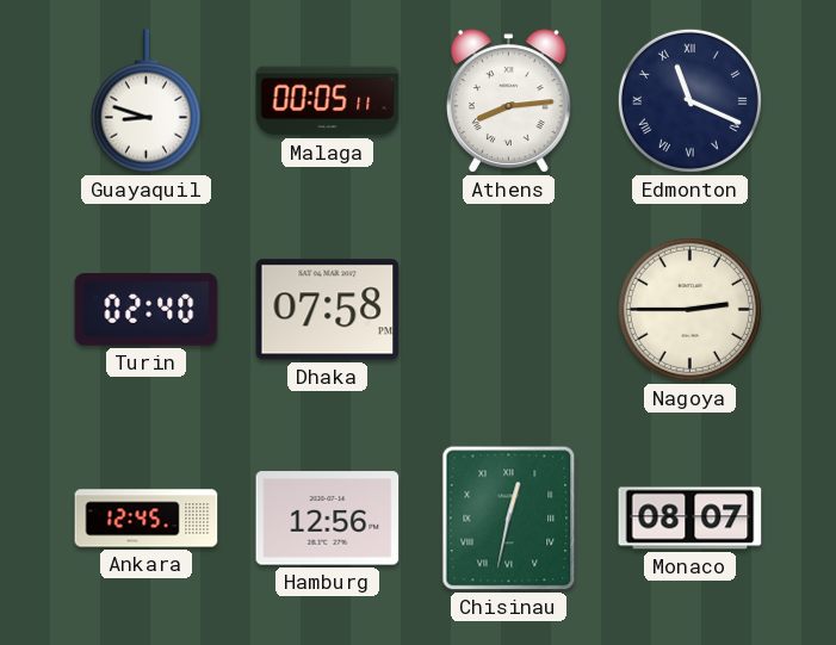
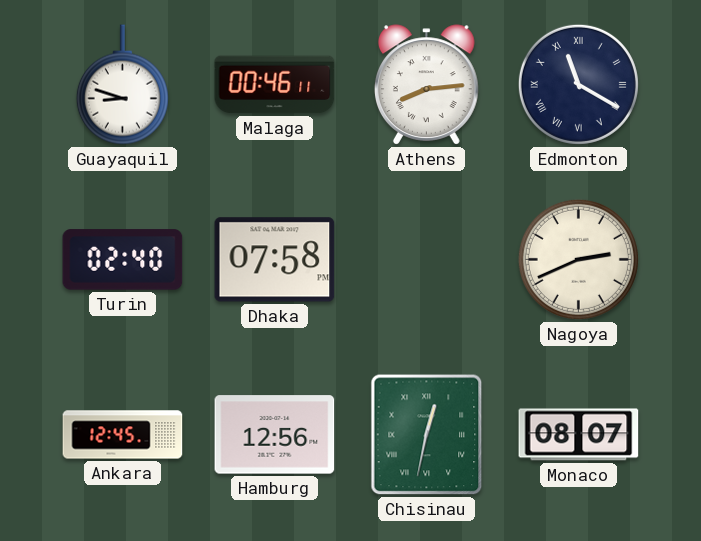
Malaga: 00:05 -> 00:46
Edmonton: 11:19 -> 11:20
Nagoya: 2:45 -> 2:41
